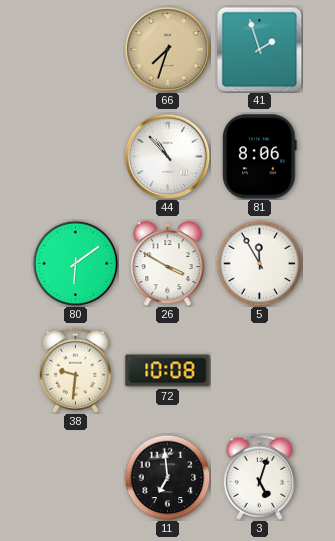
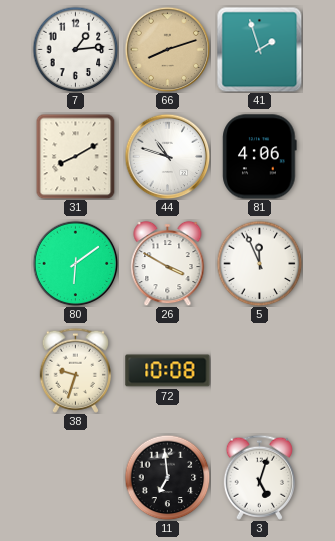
7: none -> 1:14
66: 7:33 -> 8:12
31: none -> 8:10
44: 10:53 -> 10:48
81: 8:06 -> 4:06
5: 11:55 -> 11:56
38: 9:31 -> 9:33
